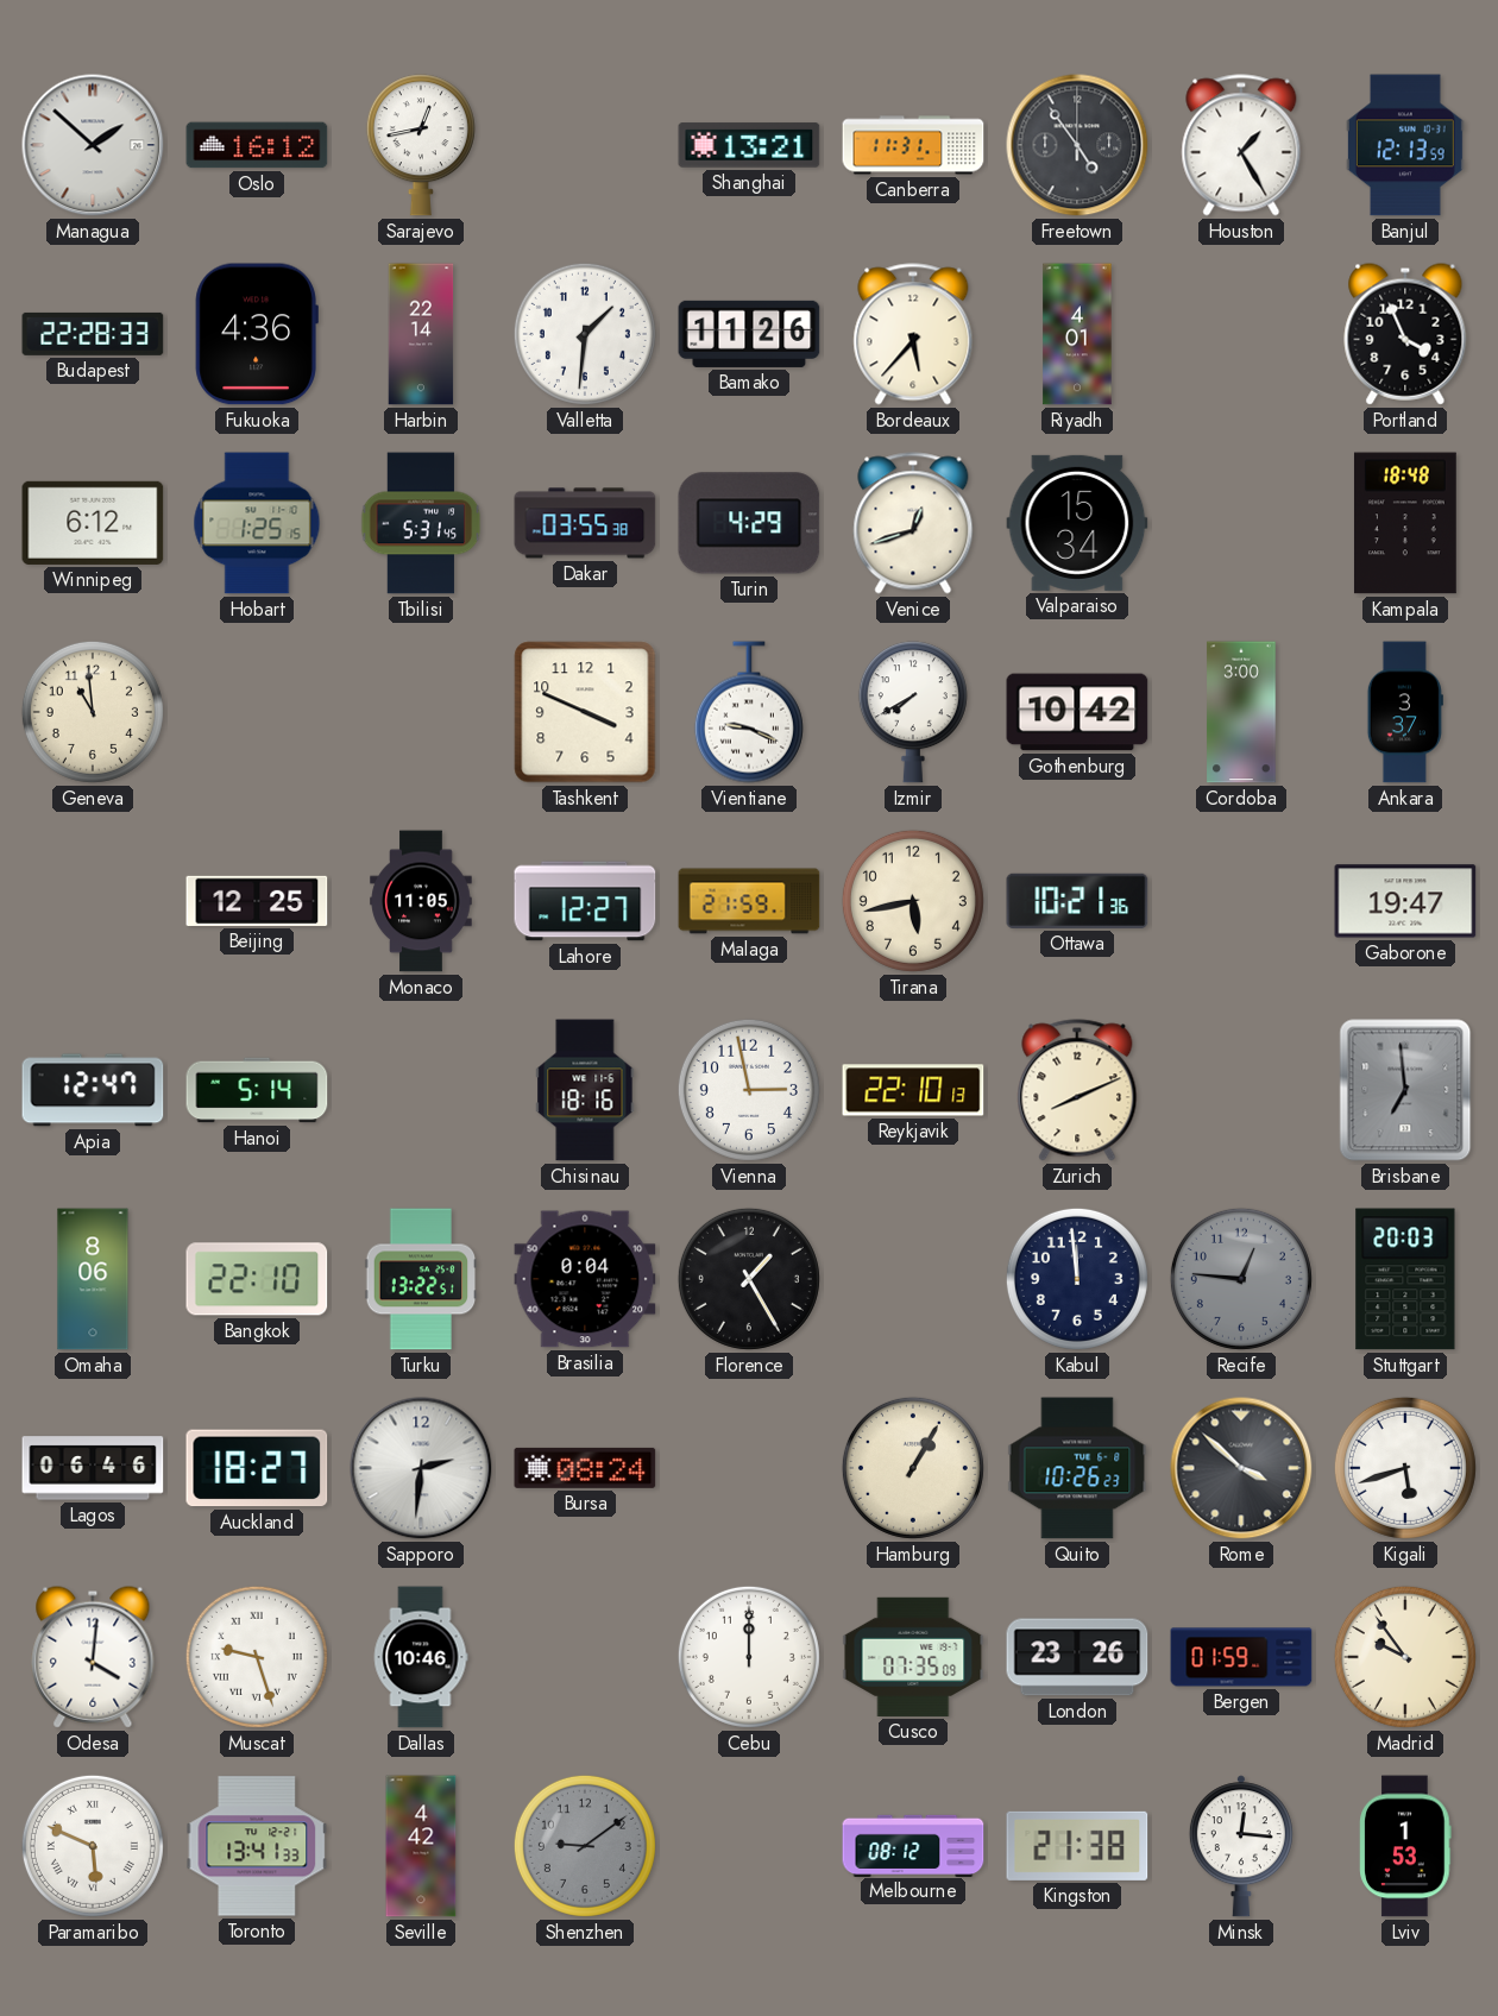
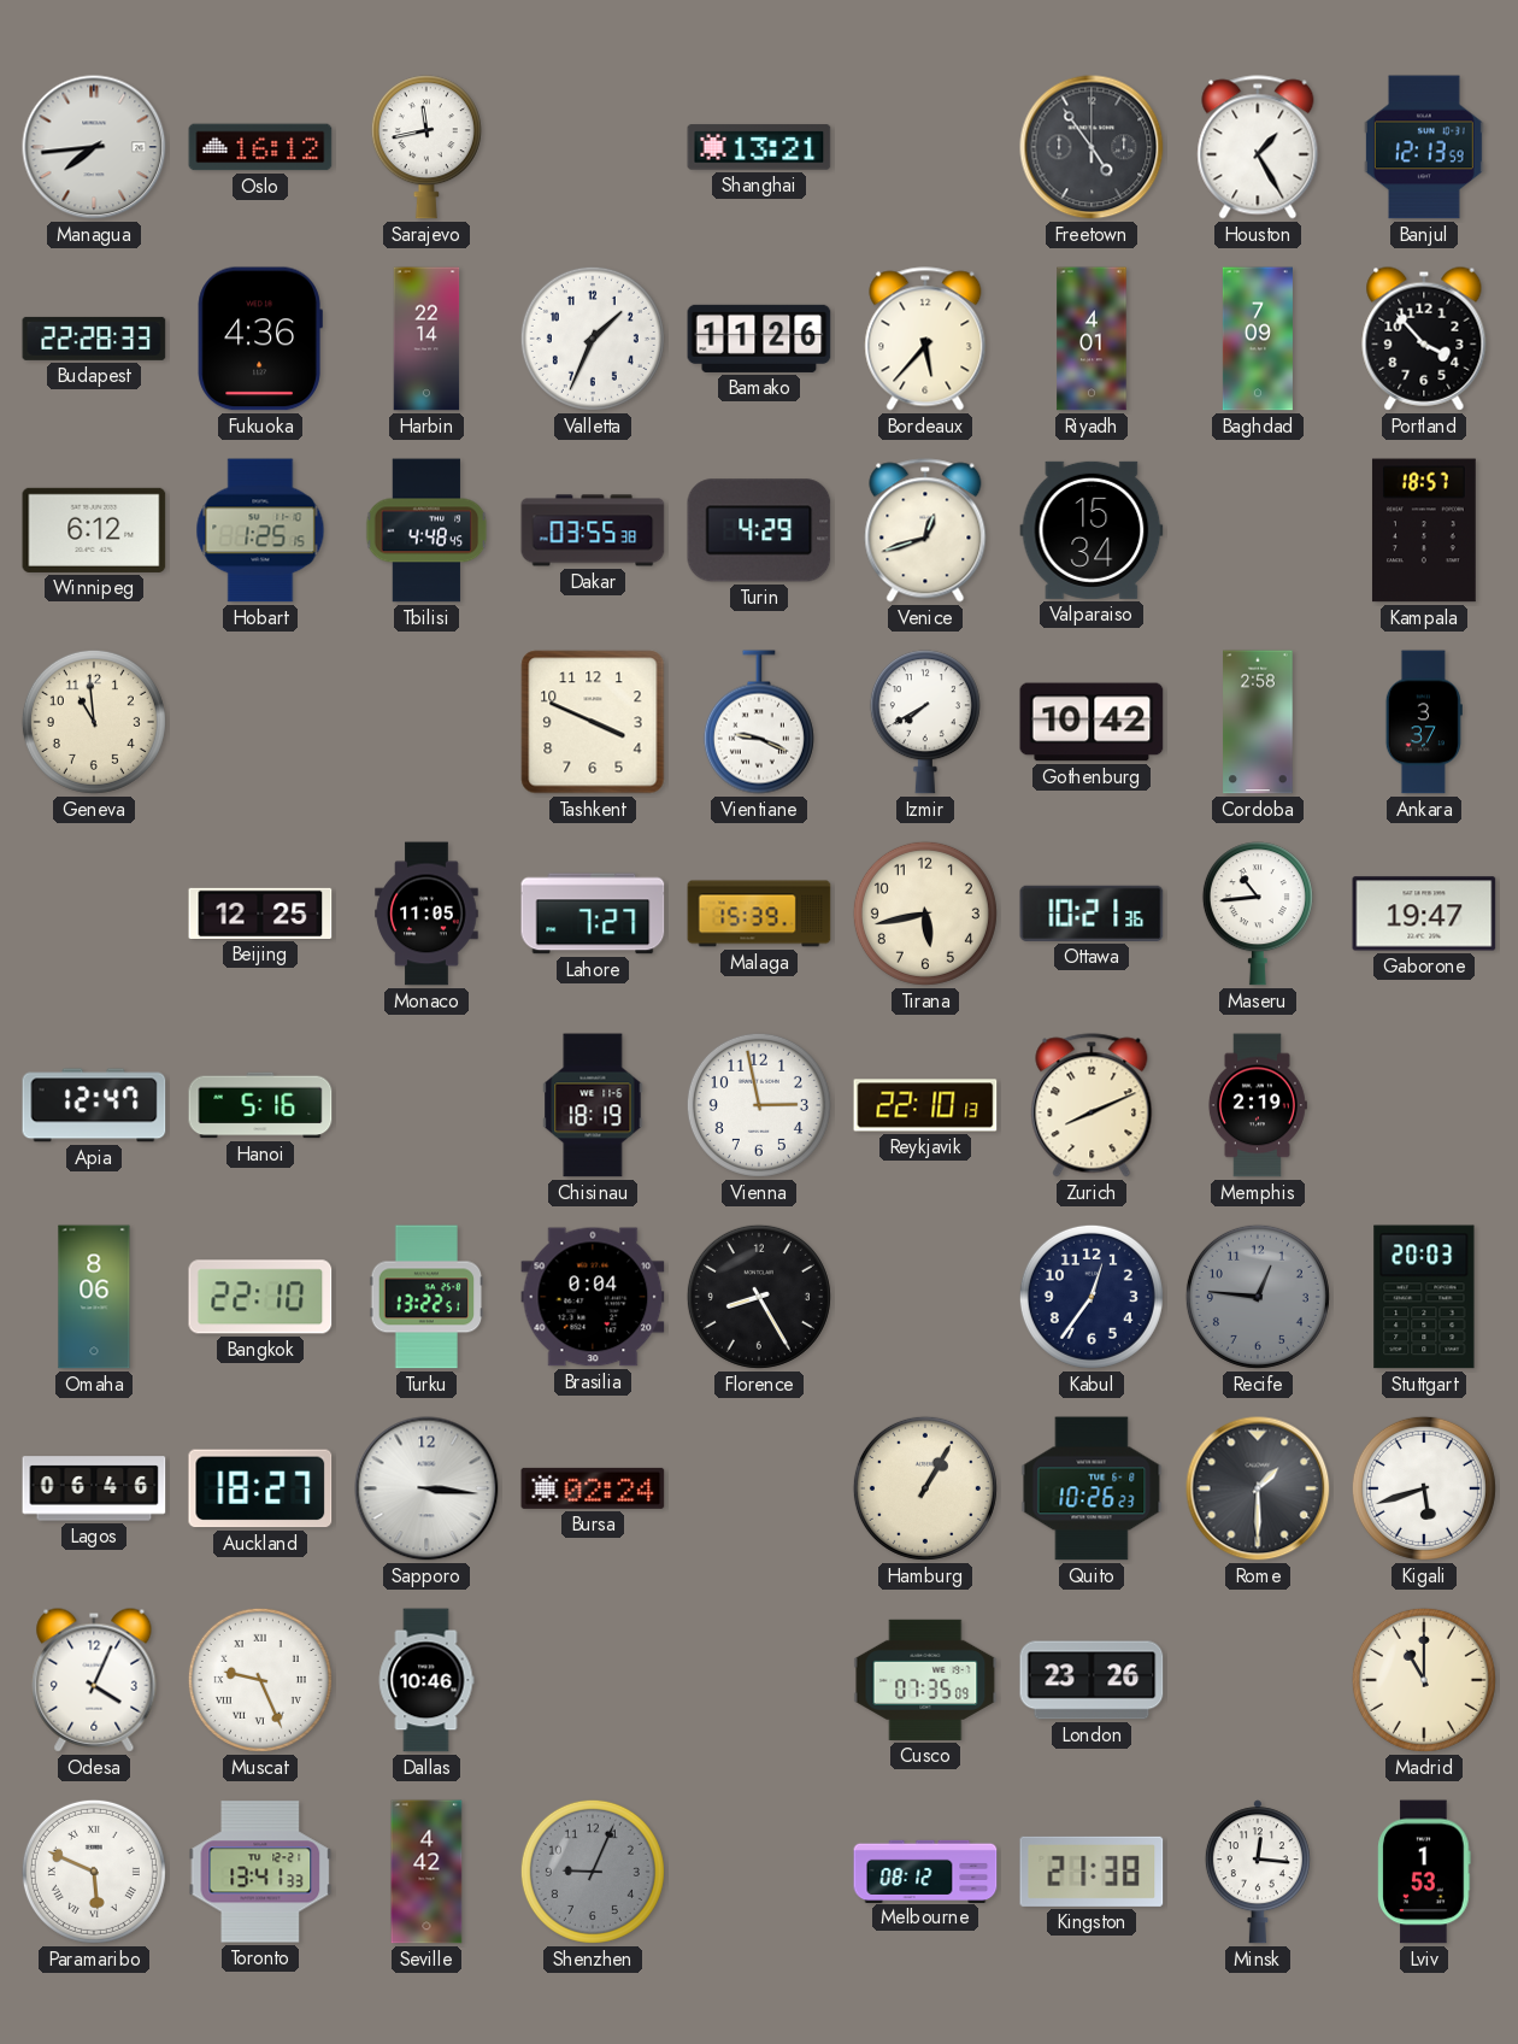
Managua: 1:52 -> 7:44
Sarajevo: 12:43 -> 11:43
Canberra: 11:31 -> none
Valletta: 1:31 -> 1:34
Baghdad: none -> 7:09
Portland: 3:56 -> 3:53
Tbilisi: 5:31 -> 4:48
Kampala: 18:48 -> 18:57
Cordoba: 3:00 -> 2:58
Lahore: 12:27 -> 7:27
Malaga: 21:59 -> 15:39
Maseru: none -> 10:44
Hanoi: 5:14 -> 5:16
Chisinau: 18:16 -> 18:19
Memphis: none -> 2:19
Brisbane: 6:59 -> none
Florence: 1:25 -> 8:25
Kabul: 11:59 -> 12:36
Sapporo: 2:31 -> 3:16
Bursa: 08:24 -> 02:24
Rome: 3:52 -> 1:30
Odesa: 4:01 -> 4:04
Muscat: 9:27 -> 9:26
Cebu: 12:00 -> none
Bergen: 01:59 -> none
Madrid: 9:54 -> 11:00
Shenzhen: 9:09 -> 9:04
